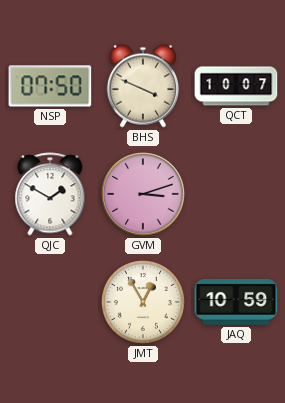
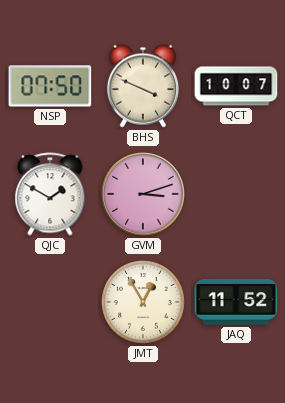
JAQ: 10:59 -> 11:52
